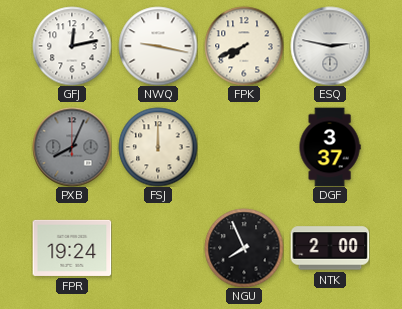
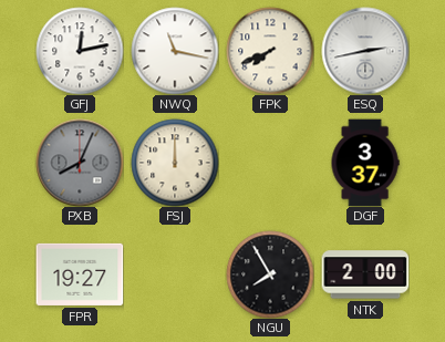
NWQ: 9:17 -> 11:17
ESQ: 2:47 -> 2:43
FPR: 19:24 -> 19:27
NGU: 7:56 -> 7:55
